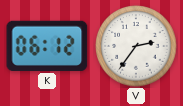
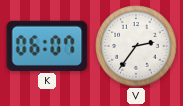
K: 06:12 -> 06:07
